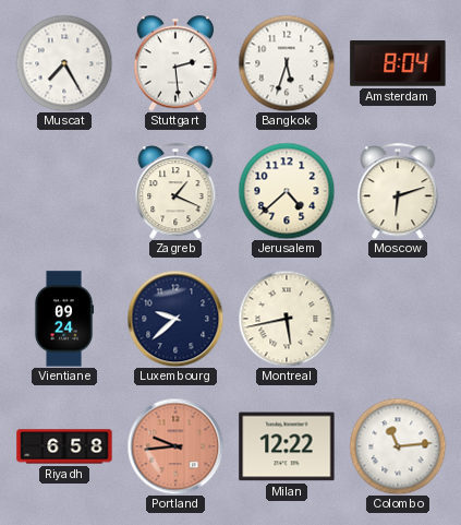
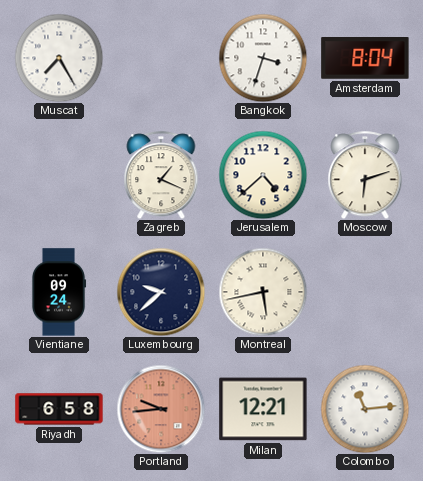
Stuttgart: 2:29 -> none
Bangkok: 5:33 -> 3:33
Milan: 12:22 -> 12:21
